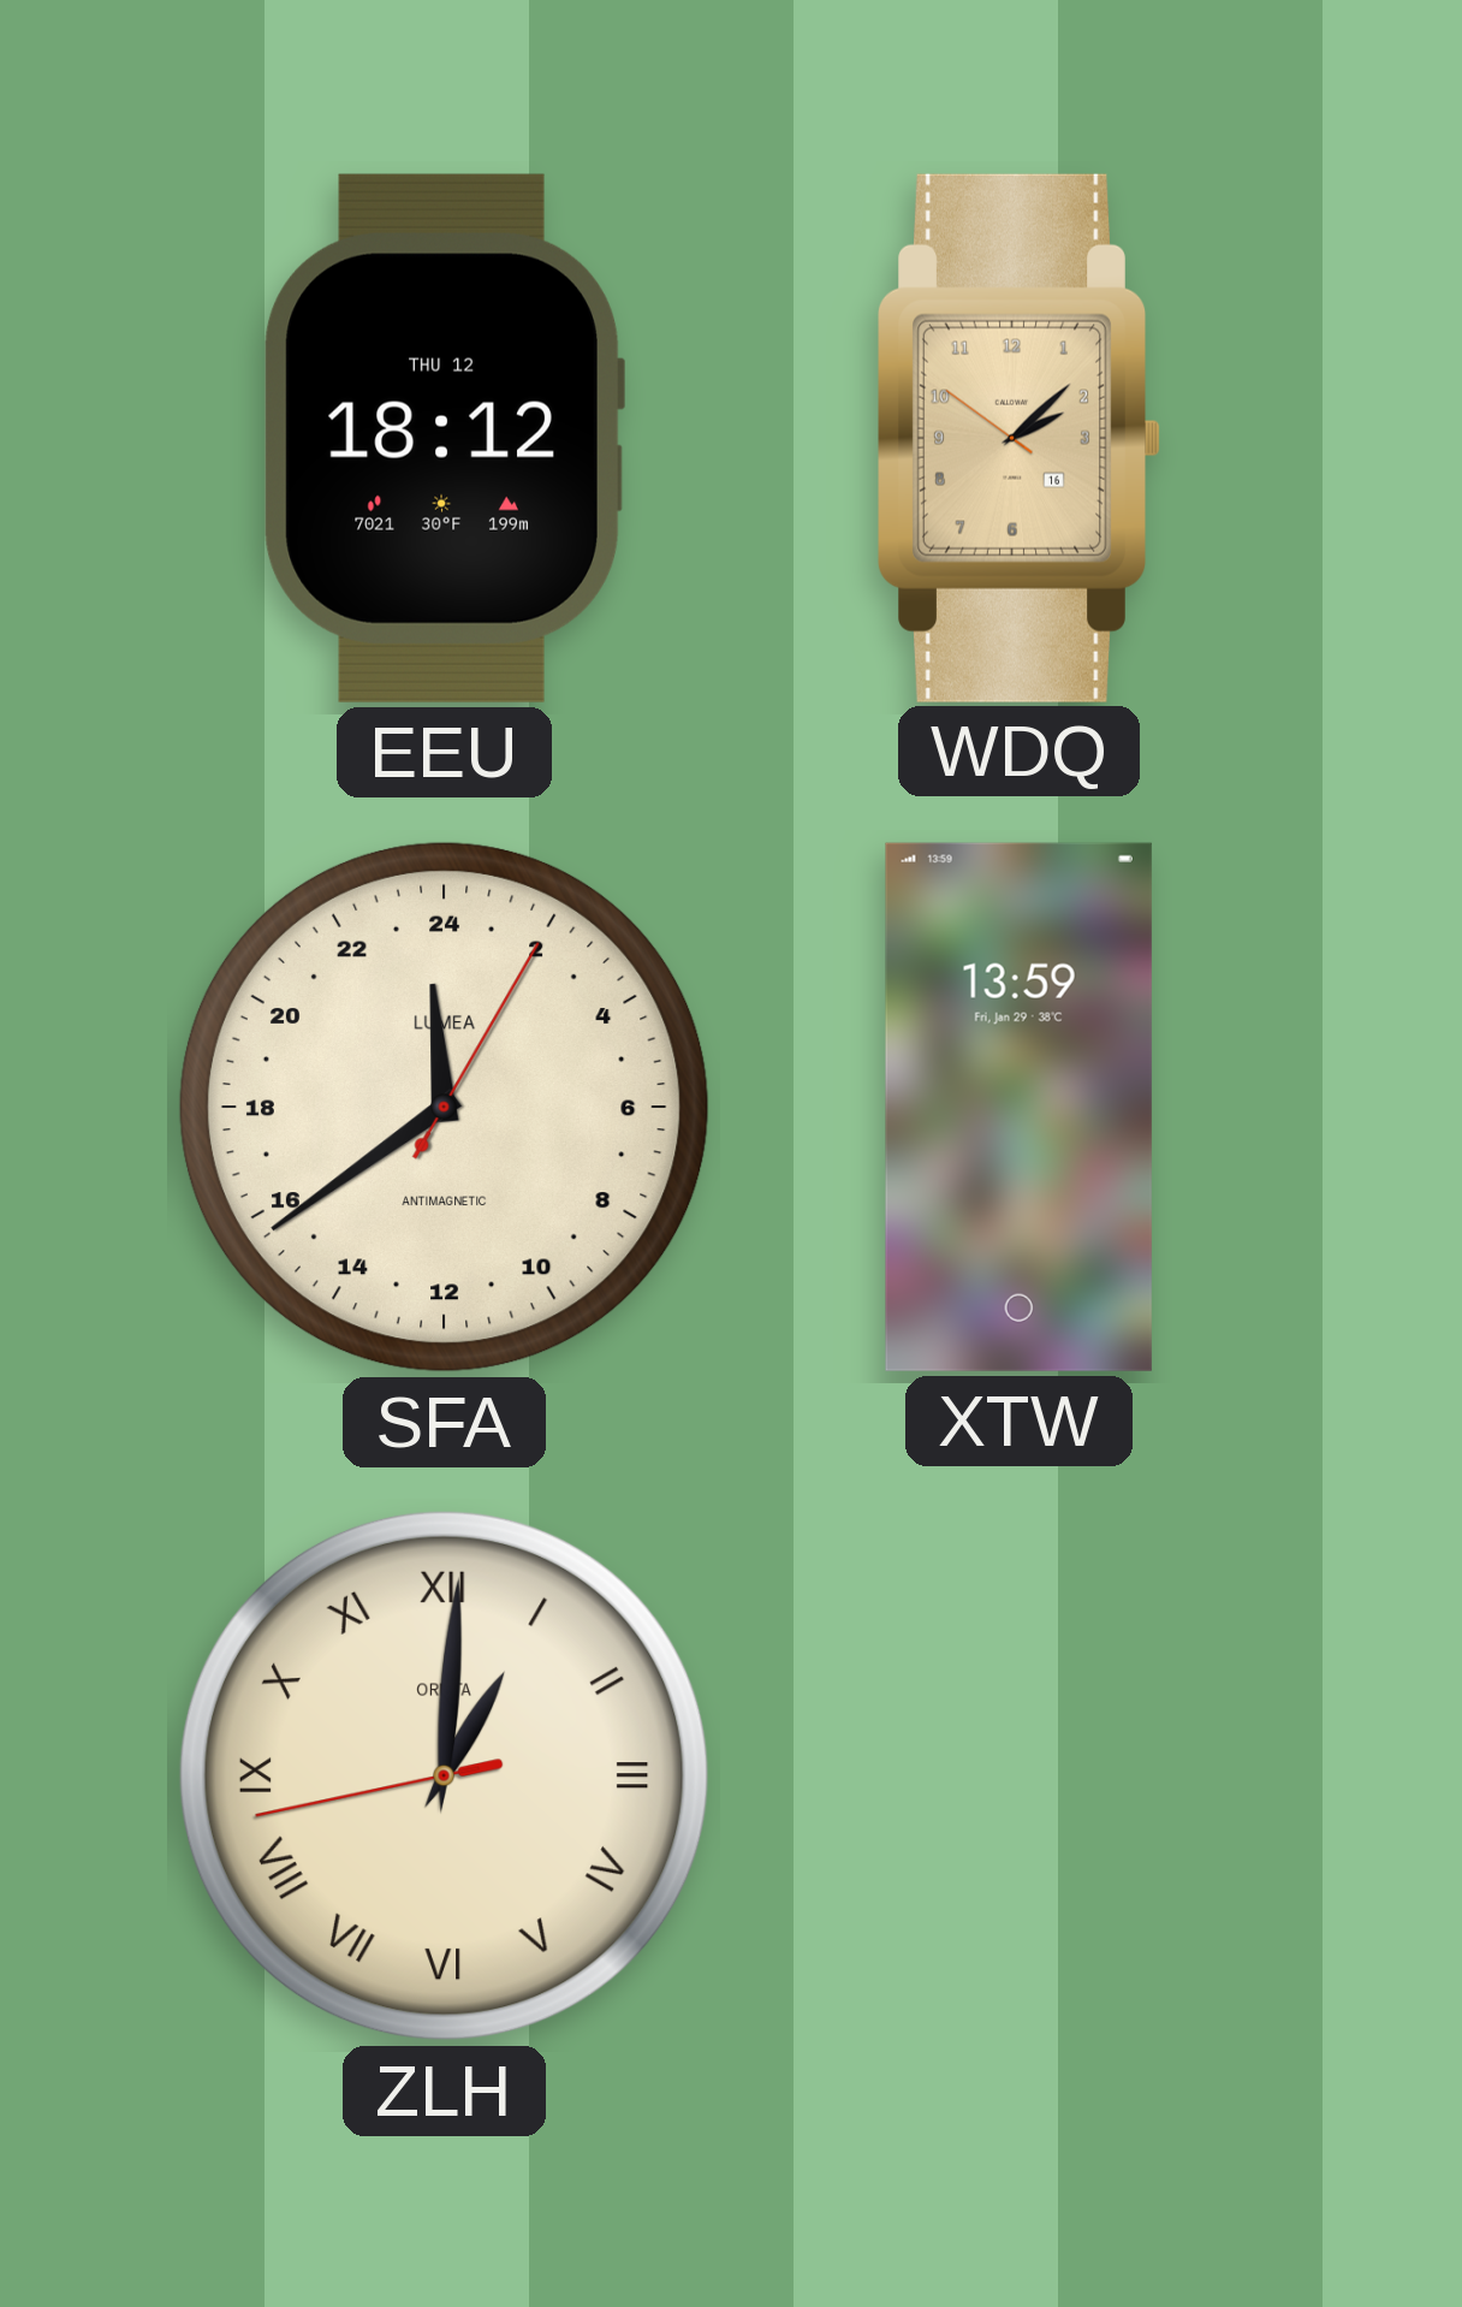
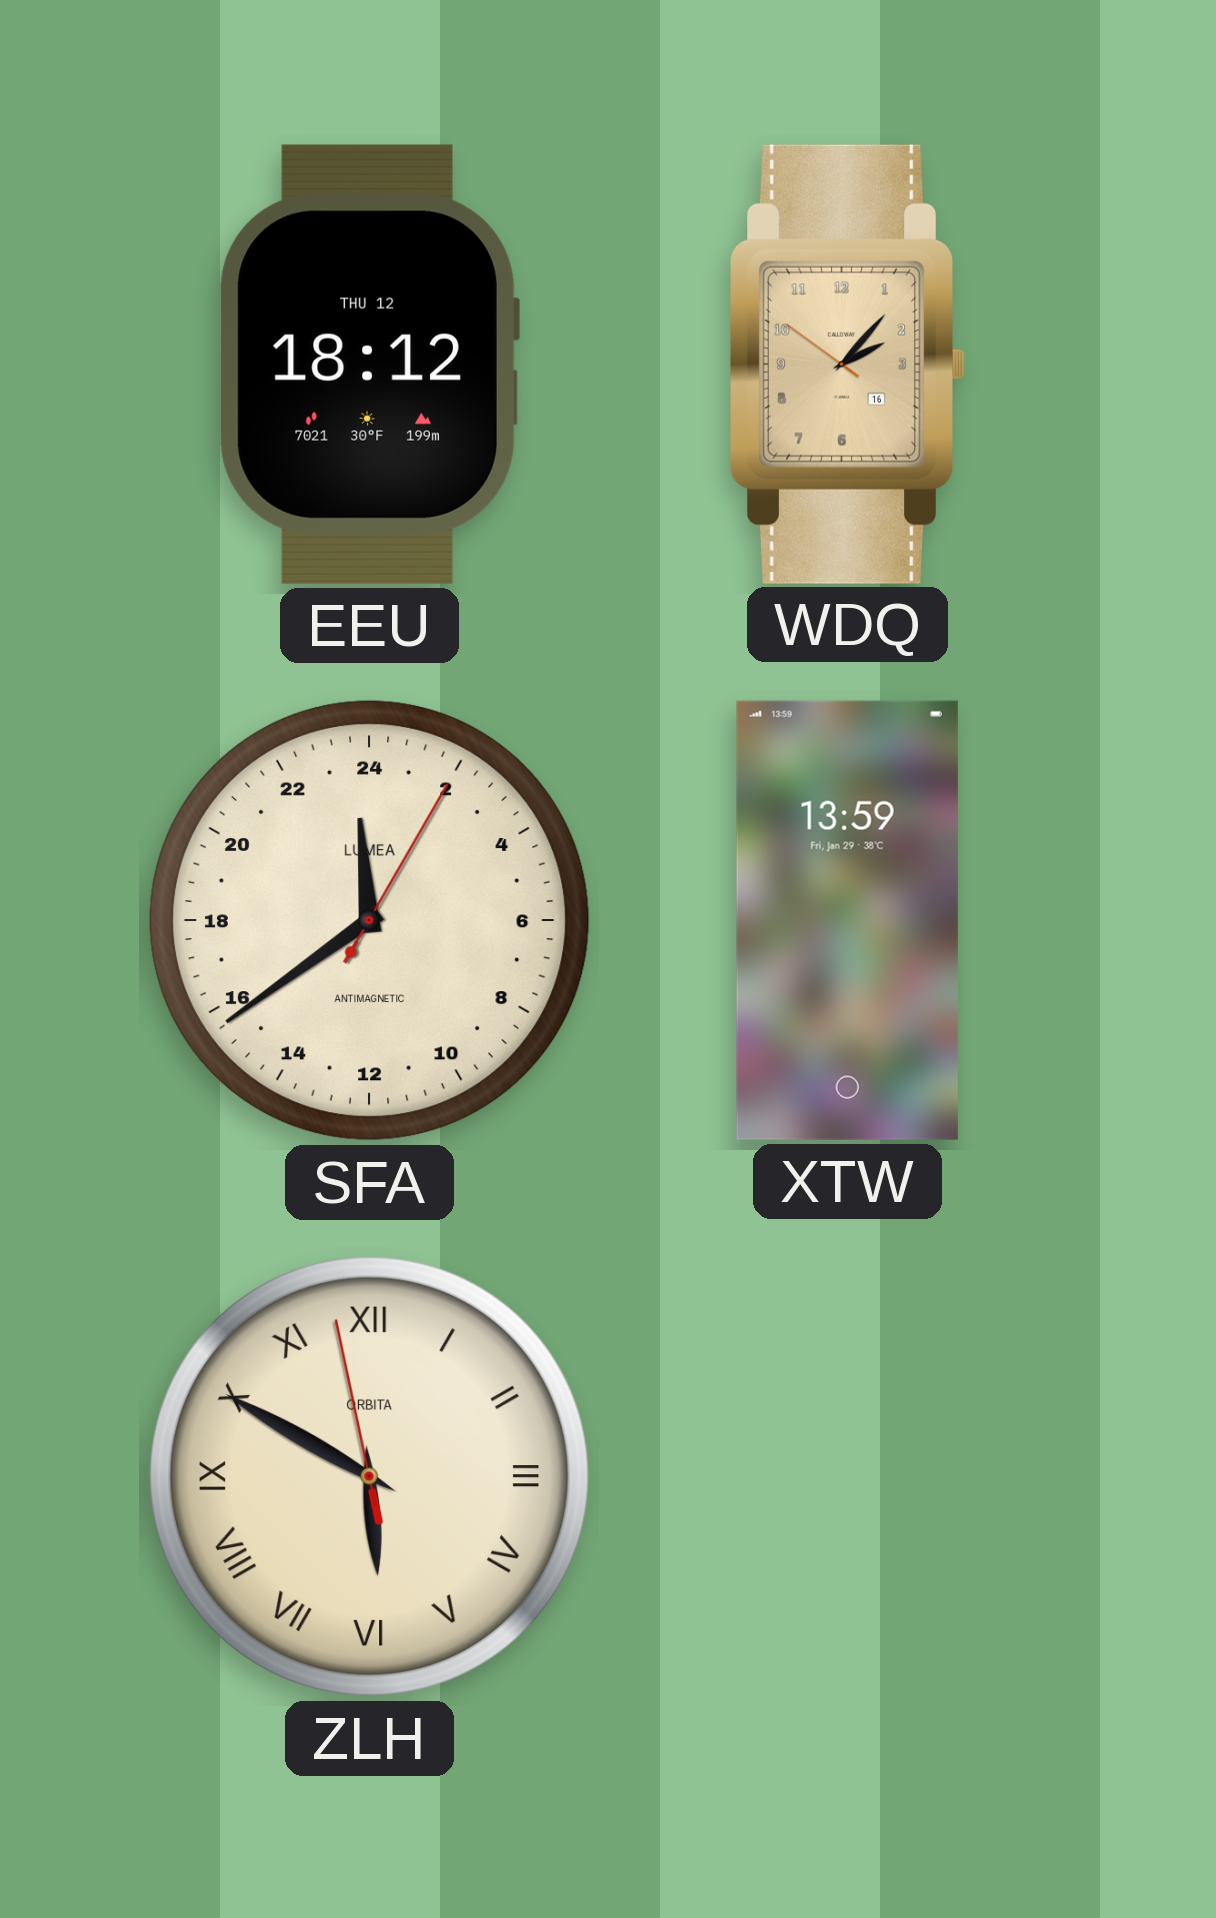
WDQ: 2:07 -> 2:06
ZLH: 1:00 -> 5:49
